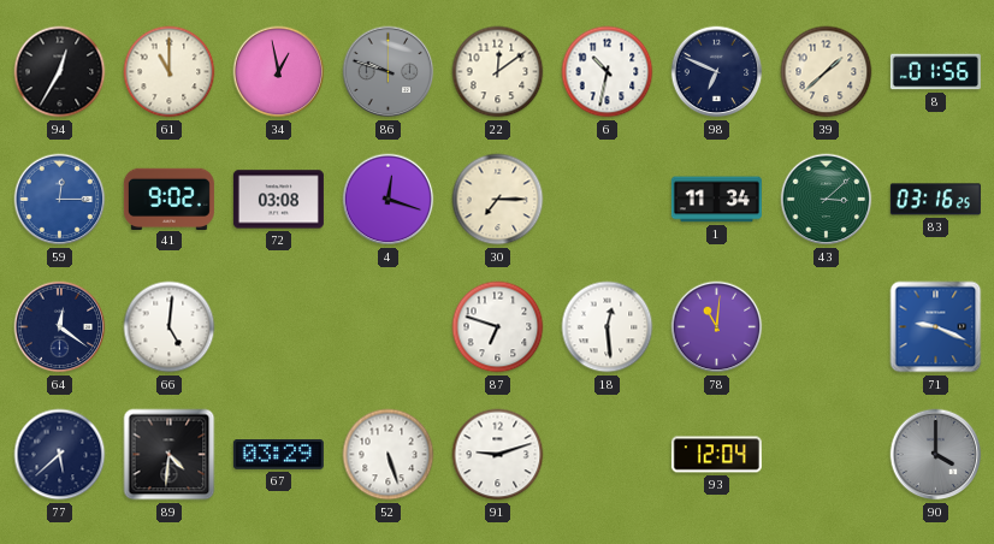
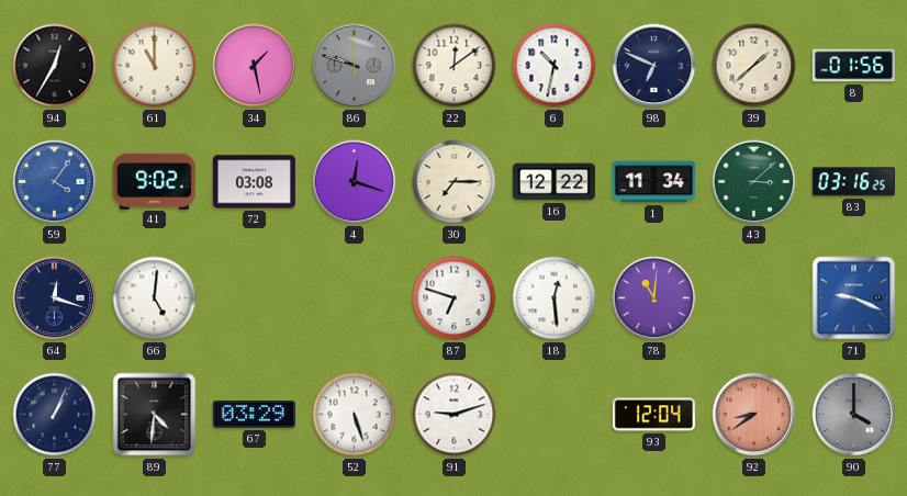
34: 12:58 -> 1:28
59: 12:15 -> 4:06
16: none -> 12:22
64: 12:21 -> 12:18
77: 5:38 -> 1:04
92: none -> 8:39
